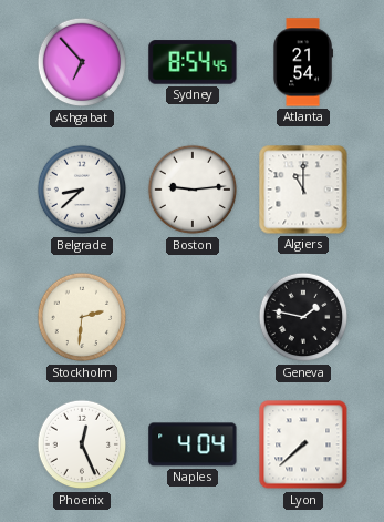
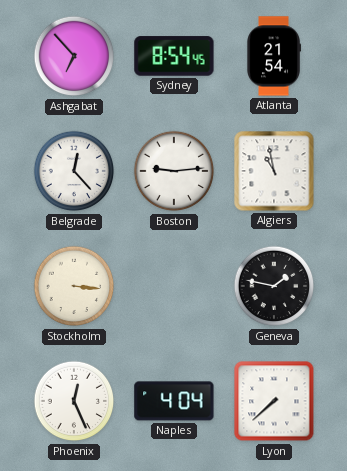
Belgrade: 8:38 -> 12:23
Algiers: 11:00 -> 10:58
Stockholm: 2:31 -> 3:16
